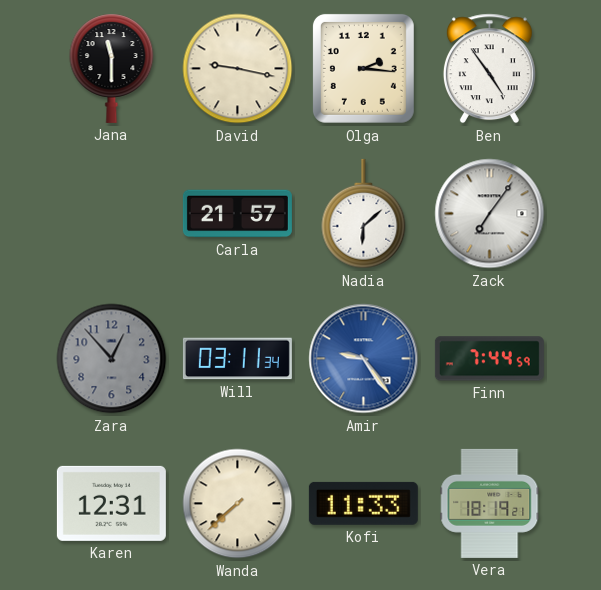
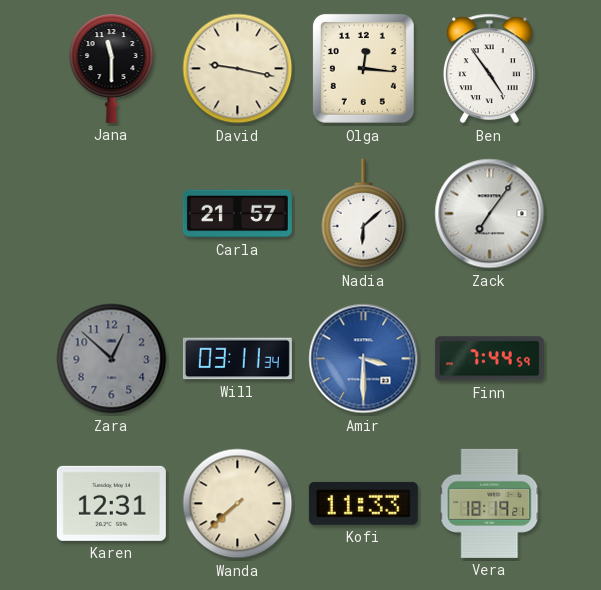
Olga: 2:16 -> 12:16
Zara: 12:53 -> 12:52
Amir: 9:24 -> 3:30
